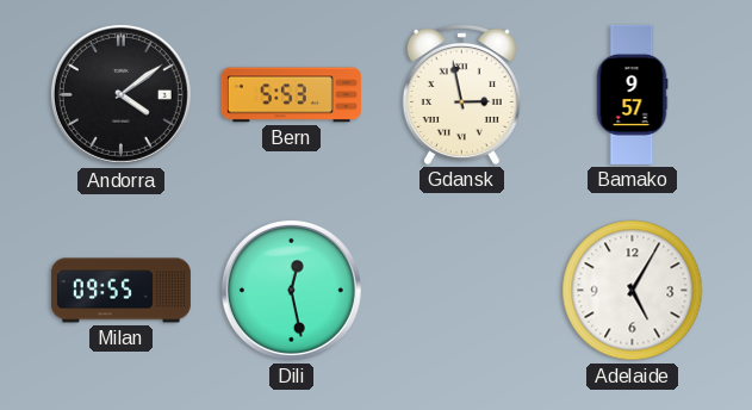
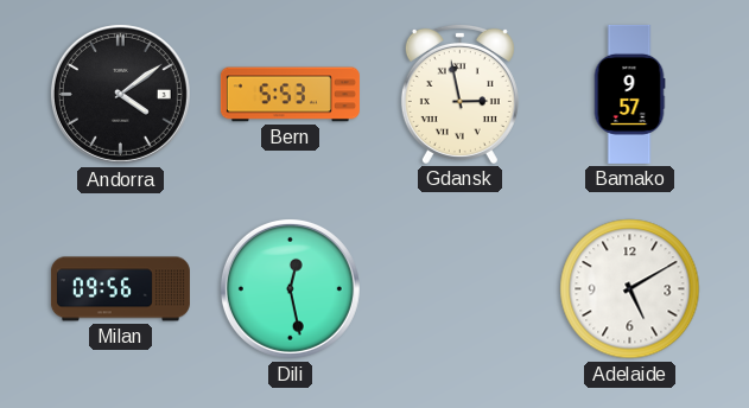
Milan: 09:55 -> 09:56
Adelaide: 5:05 -> 5:10
